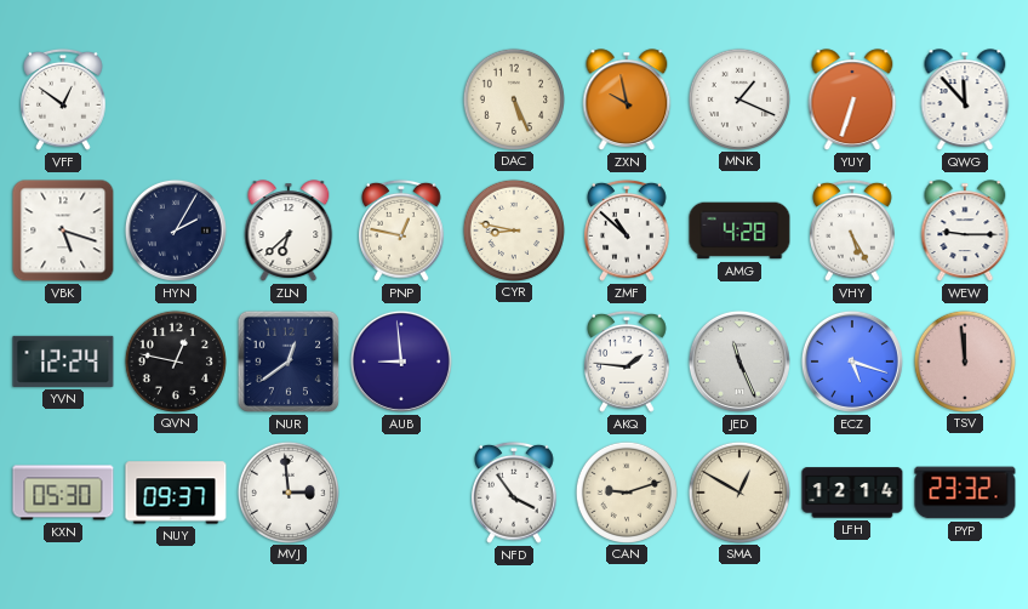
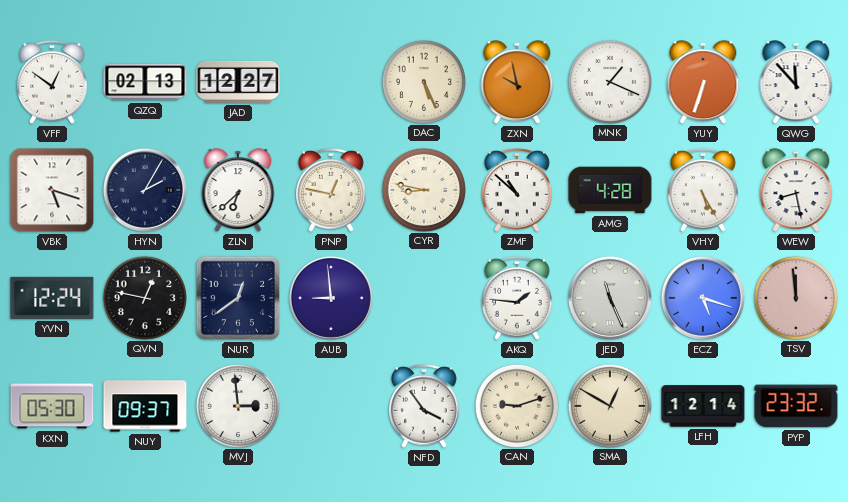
QZQ: none -> 02:13
JAD: none -> 12:27
WEW: 9:15 -> 8:28
